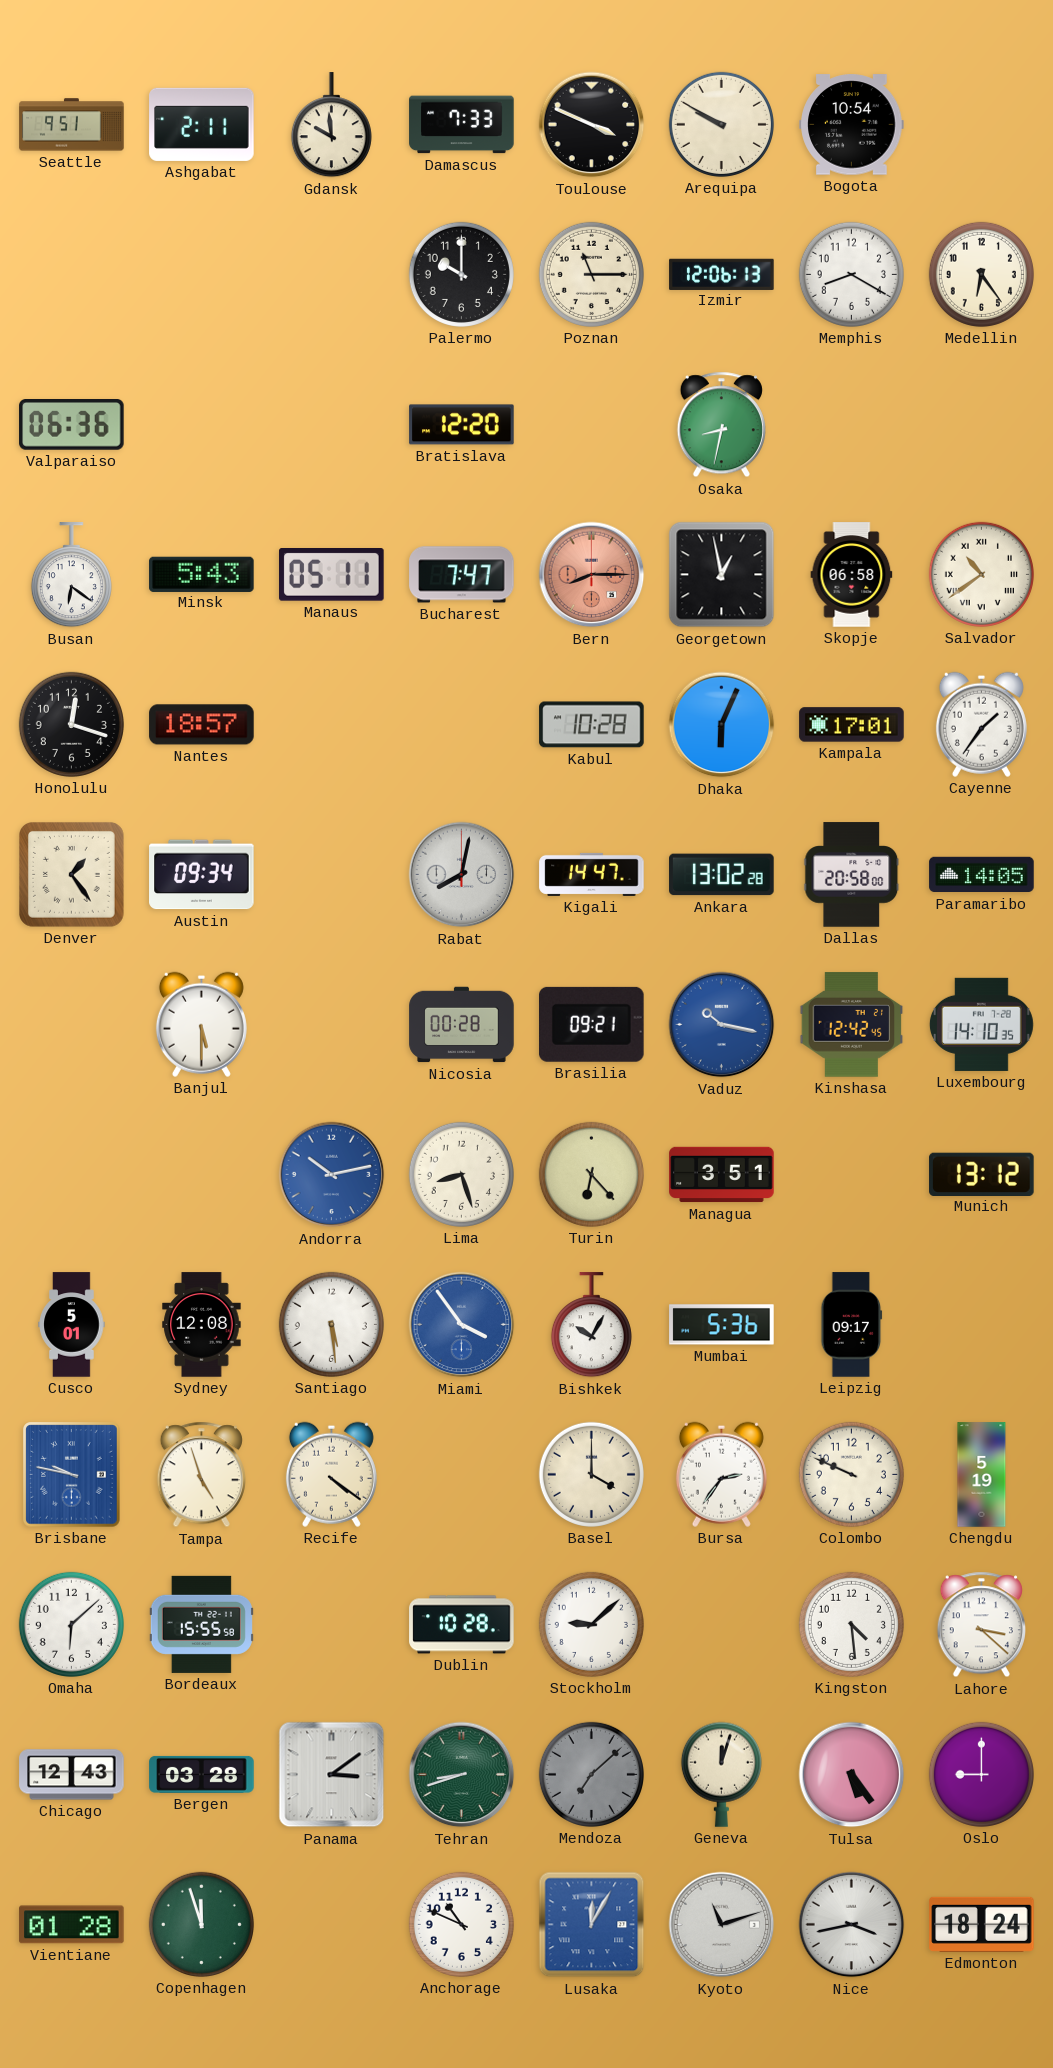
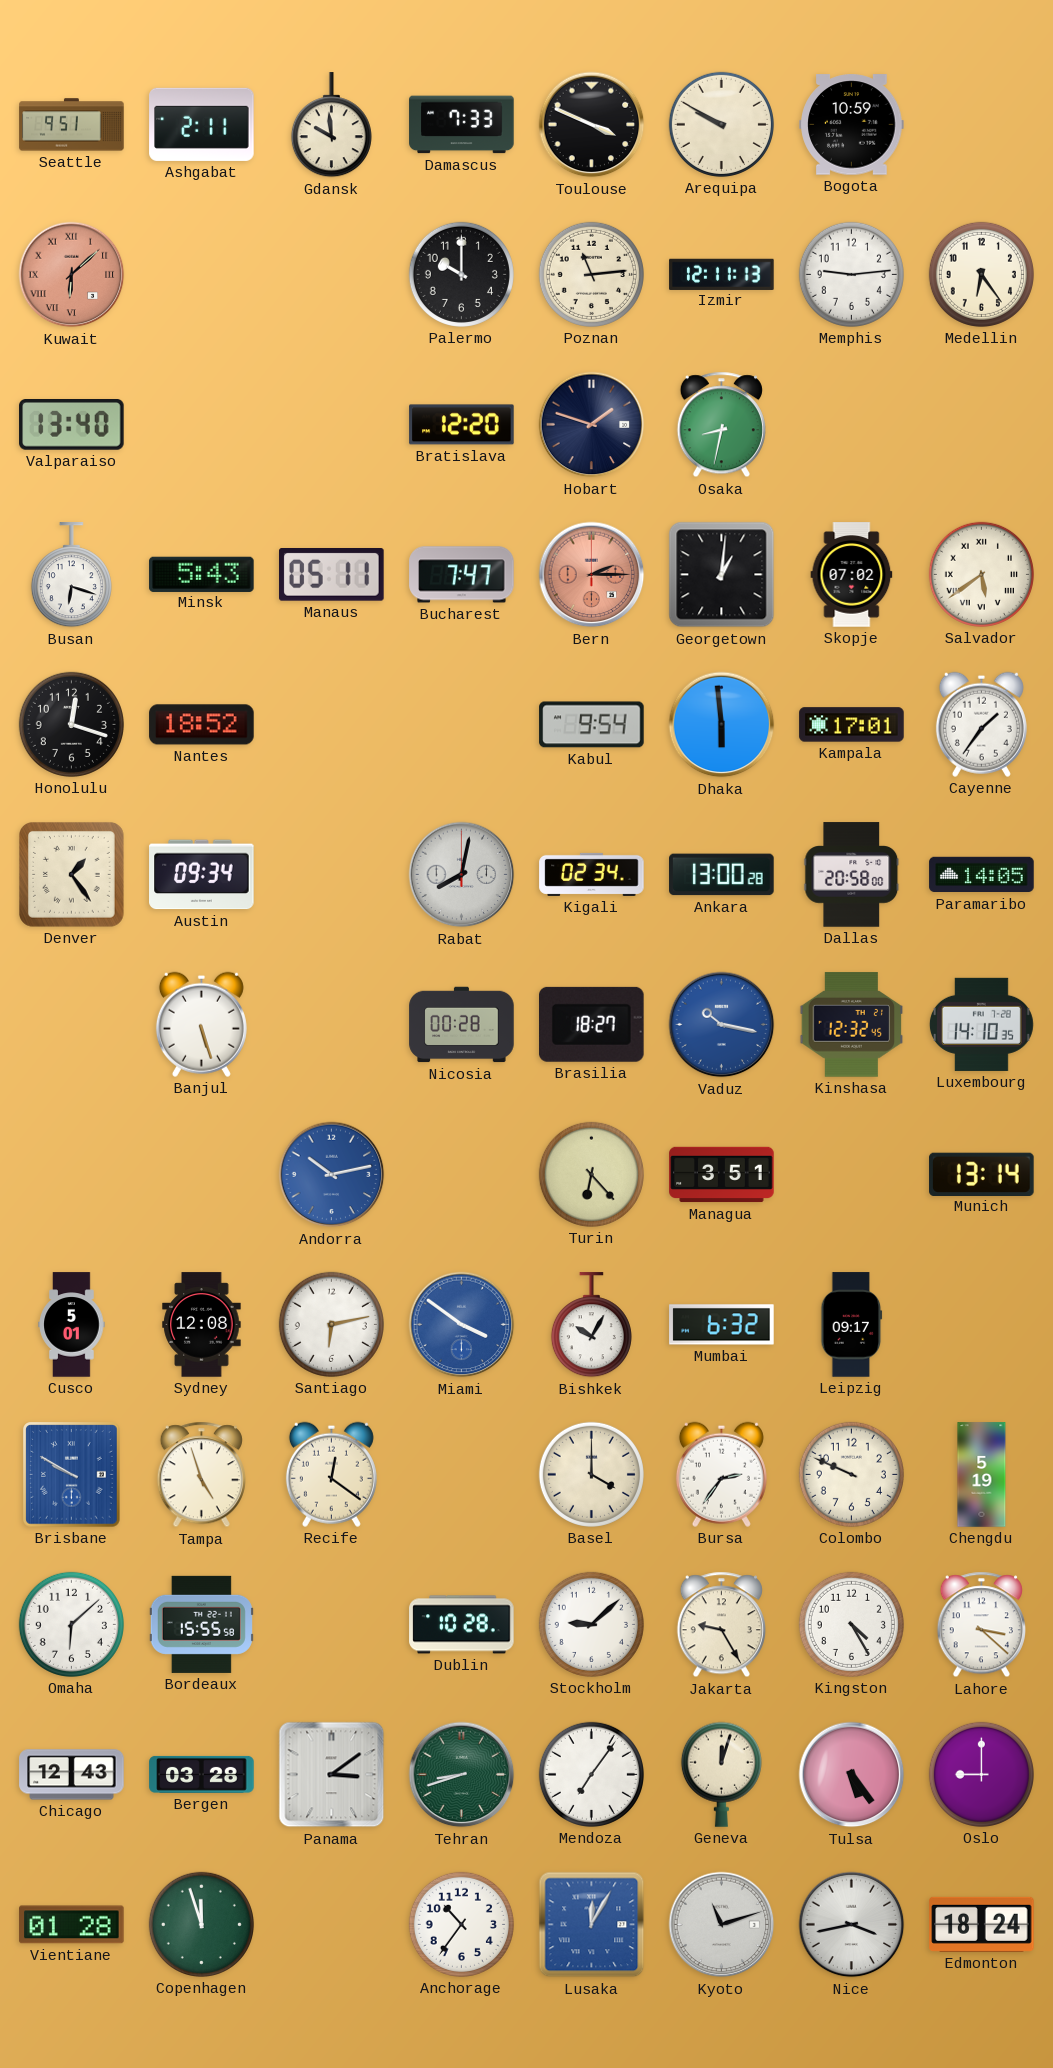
Bogota: 10:54 -> 10:59
Kuwait: none -> 6:08
Poznan: 11:15 -> 11:14
Izmir: 12:06 -> 12:11
Memphis: 8:20 -> 9:14
Valparaiso: 06:36 -> 13:40
Hobart: none -> 1:48
Busan: 6:21 -> 6:18
Bern: 8:15 -> 2:15
Georgetown: 12:58 -> 1:01
Skopje: 06:58 -> 07:02
Salvador: 10:39 -> 5:39
Nantes: 18:57 -> 18:52
Kabul: 10:28 -> 9:54
Dhaka: 6:04 -> 5:59
Kigali: 14:47 -> 02:34
Ankara: 13:02 -> 13:00
Banjul: 5:30 -> 5:27
Brasilia: 09:21 -> 18:27
Kinshasa: 12:42 -> 12:32
Lima: 8:27 -> none
Munich: 13:12 -> 13:14
Santiago: 5:29 -> 6:13
Miami: 3:54 -> 3:51
Mumbai: 5:36 -> 6:32
Brisbane: 9:47 -> 9:50
Recife: 4:21 -> 12:21
Jakarta: none -> 9:25
Kingston: 4:29 -> 4:25
Mendoza: 7:08 -> 7:06
Mendoza dial: grey -> white
Anchorage: 10:49 -> 10:36
